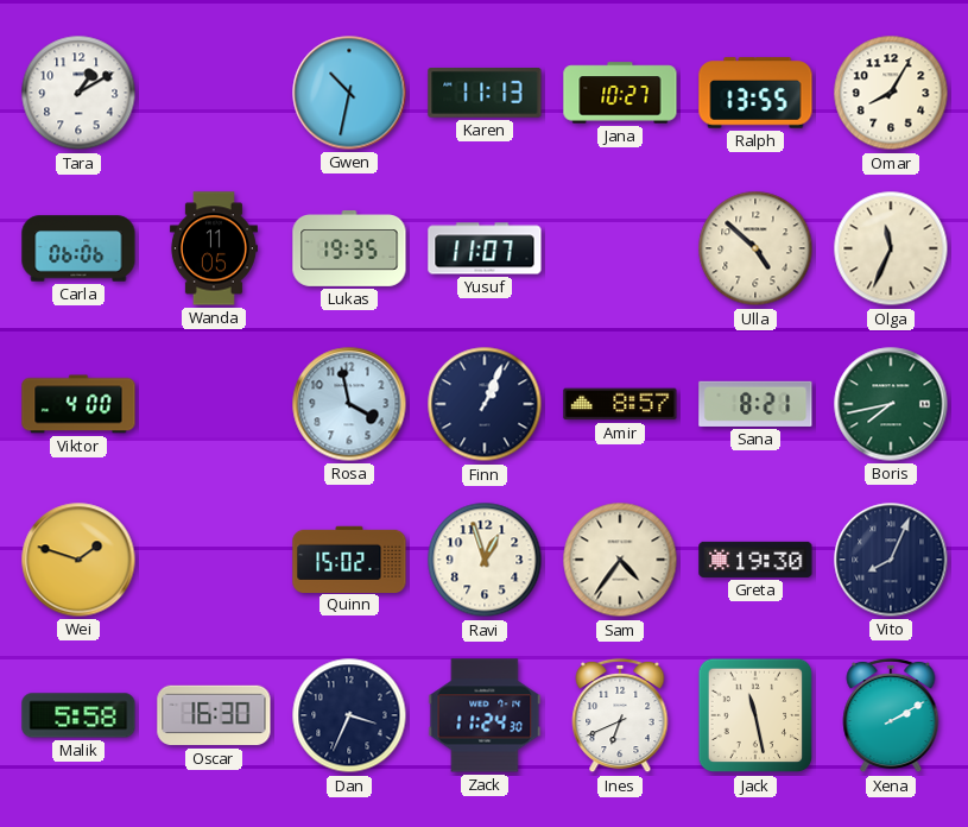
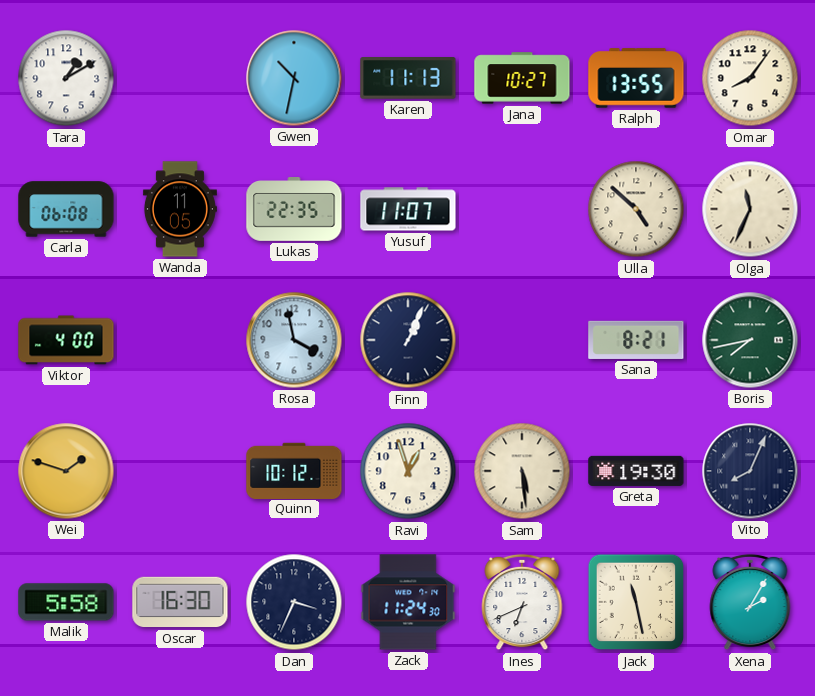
Omar: 8:05 -> 8:06
Carla: 06:06 -> 06:08
Lukas: 19:35 -> 22:35
Amir: 8:57 -> none
Quinn: 15:02 -> 10:12
Sam: 4:36 -> 5:29
Xena: 2:10 -> 2:05
